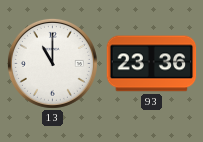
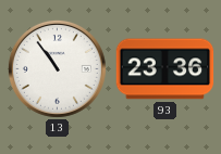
13: 11:00 -> 10:54
